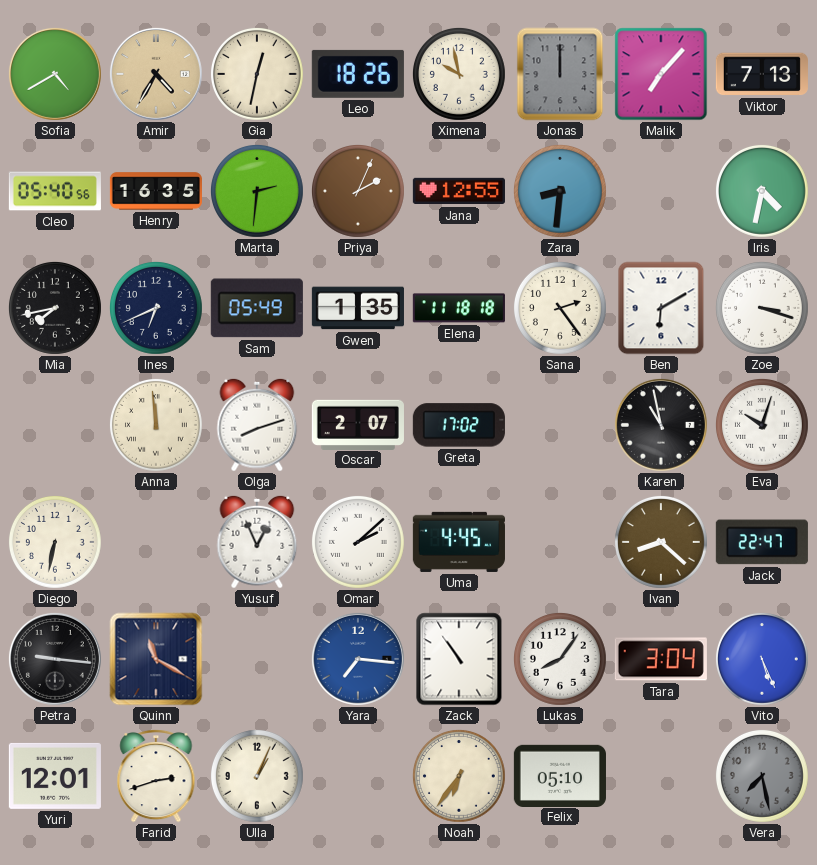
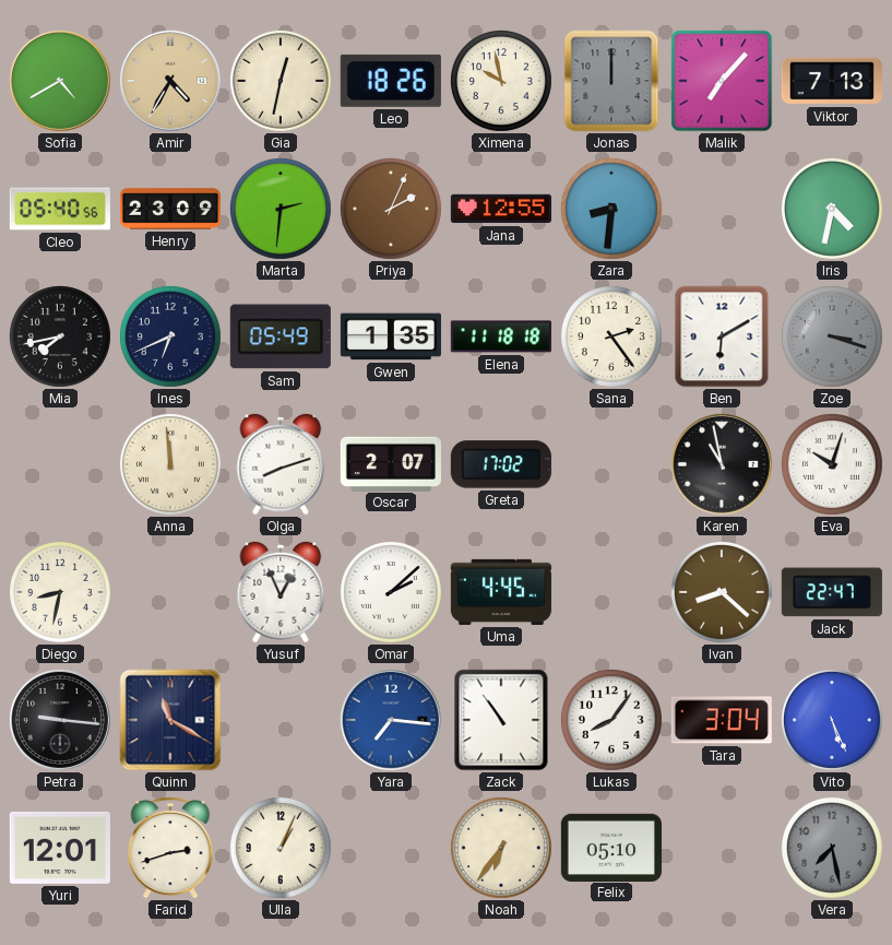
Henry: 16:35 -> 23:09
Zoe dial: white -> grey
Diego: 6:32 -> 8:32
